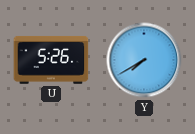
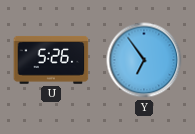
Y: 7:40 -> 6:54
